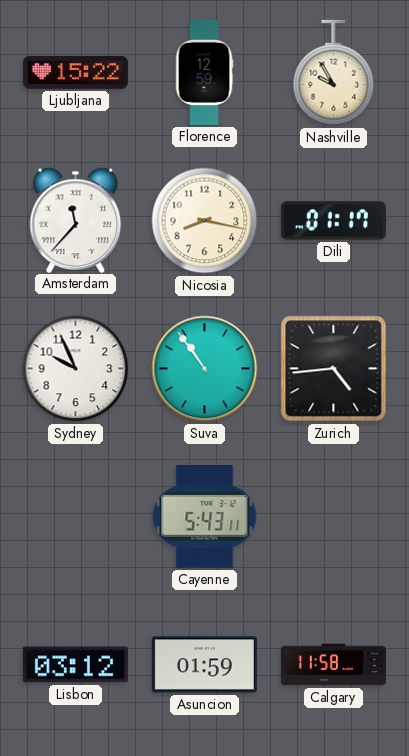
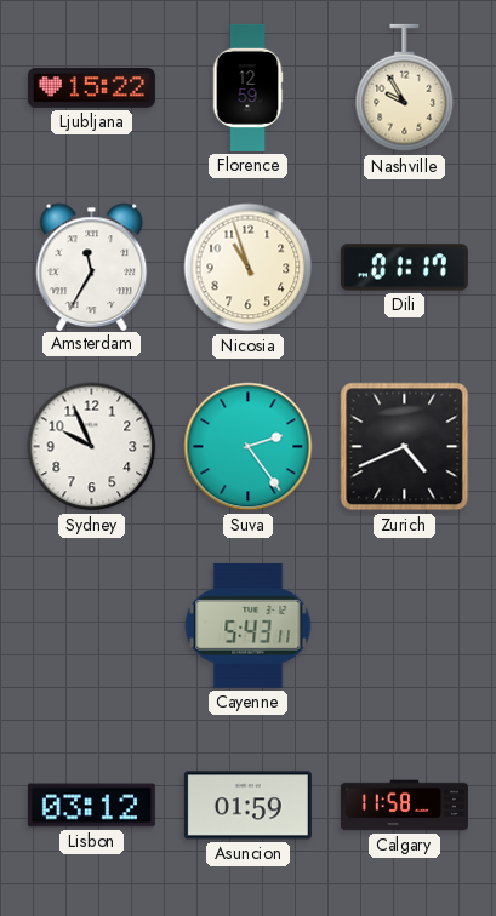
Amsterdam: 11:37 -> 11:35
Nicosia: 8:17 -> 10:57
Suva: 10:54 -> 2:24
Zurich: 4:44 -> 4:41
